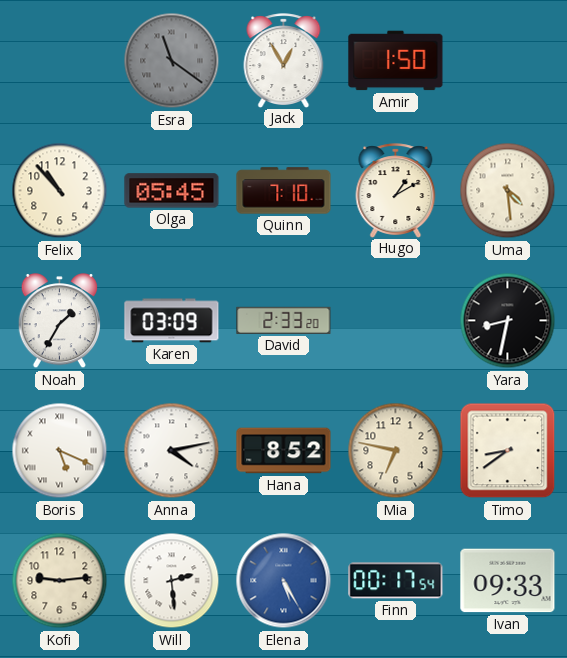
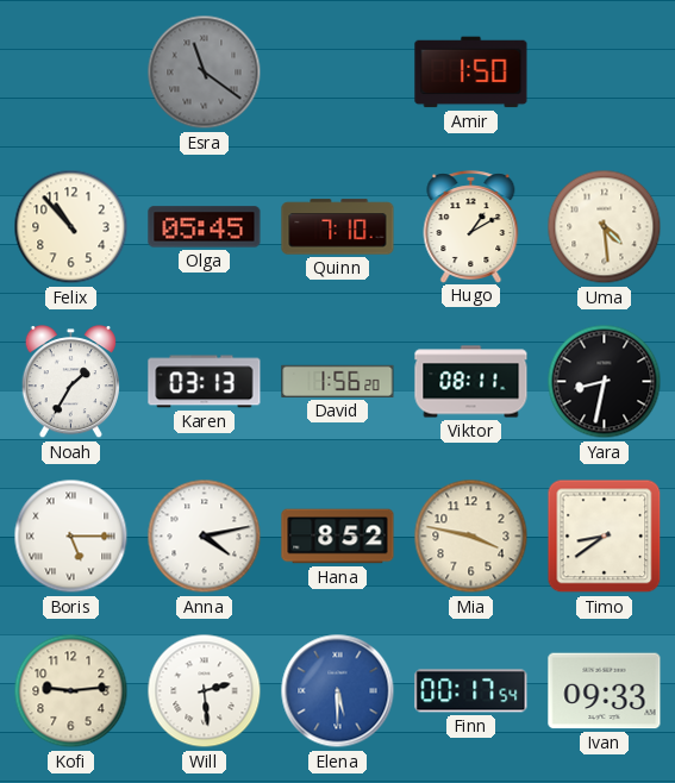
Jack: 12:55 -> none
Karen: 03:09 -> 03:13
David: 2:33 -> 1:56
Viktor: none -> 08:11
Boris: 5:19 -> 5:15
Mia: 6:47 -> 3:47
Elena: 5:25 -> 5:30
